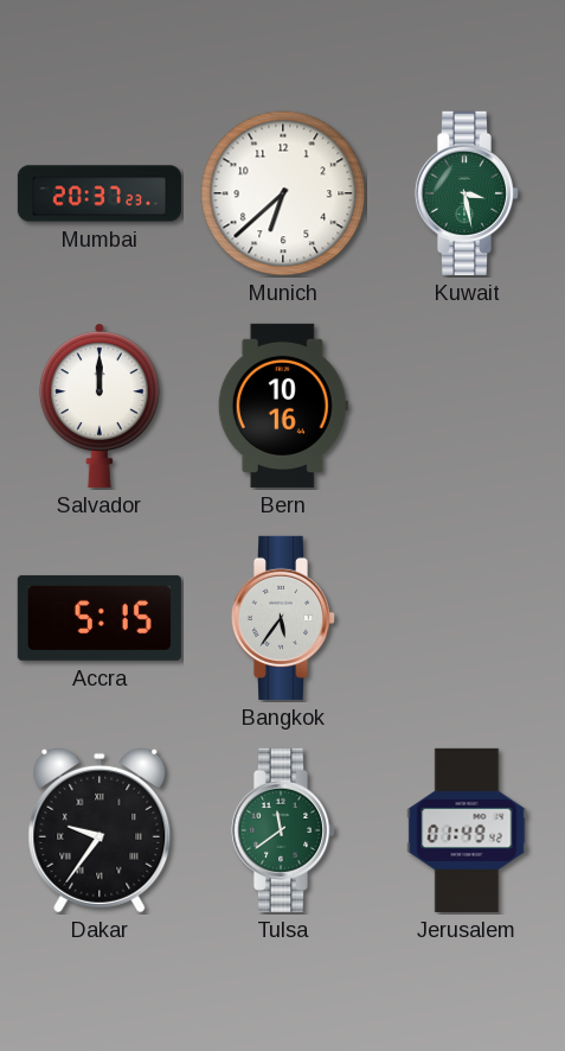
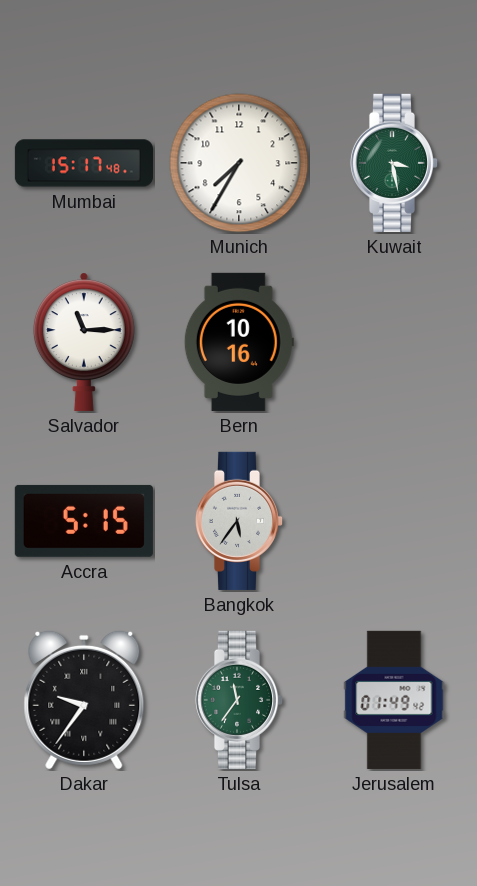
Mumbai: 20:37 -> 15:17
Munich: 6:38 -> 7:35
Salvador: 12:00 -> 11:15
Tulsa: 11:39 -> 11:36
